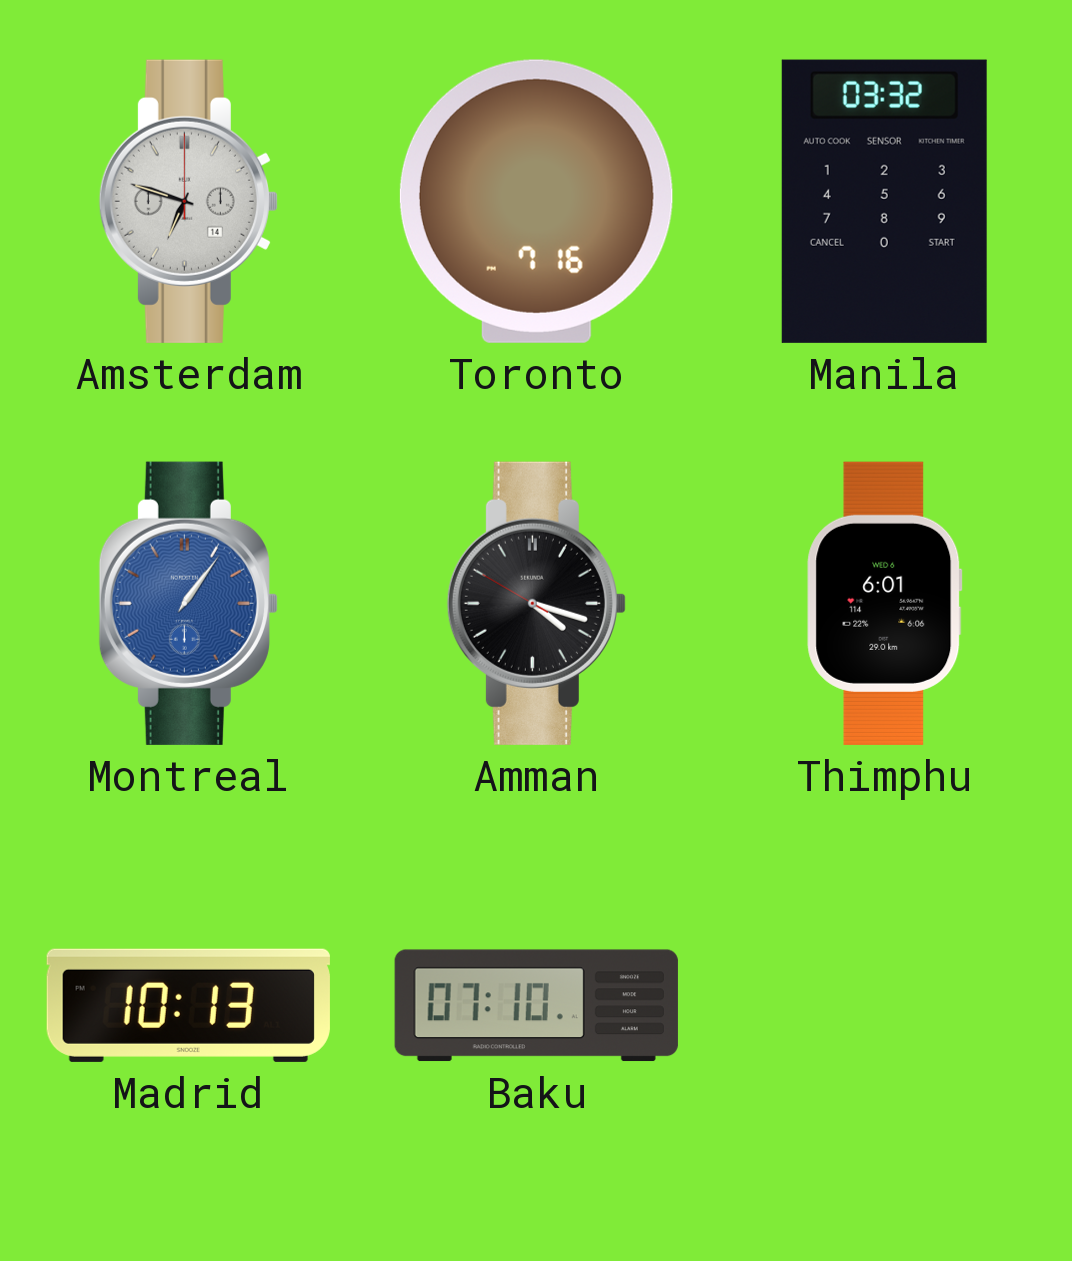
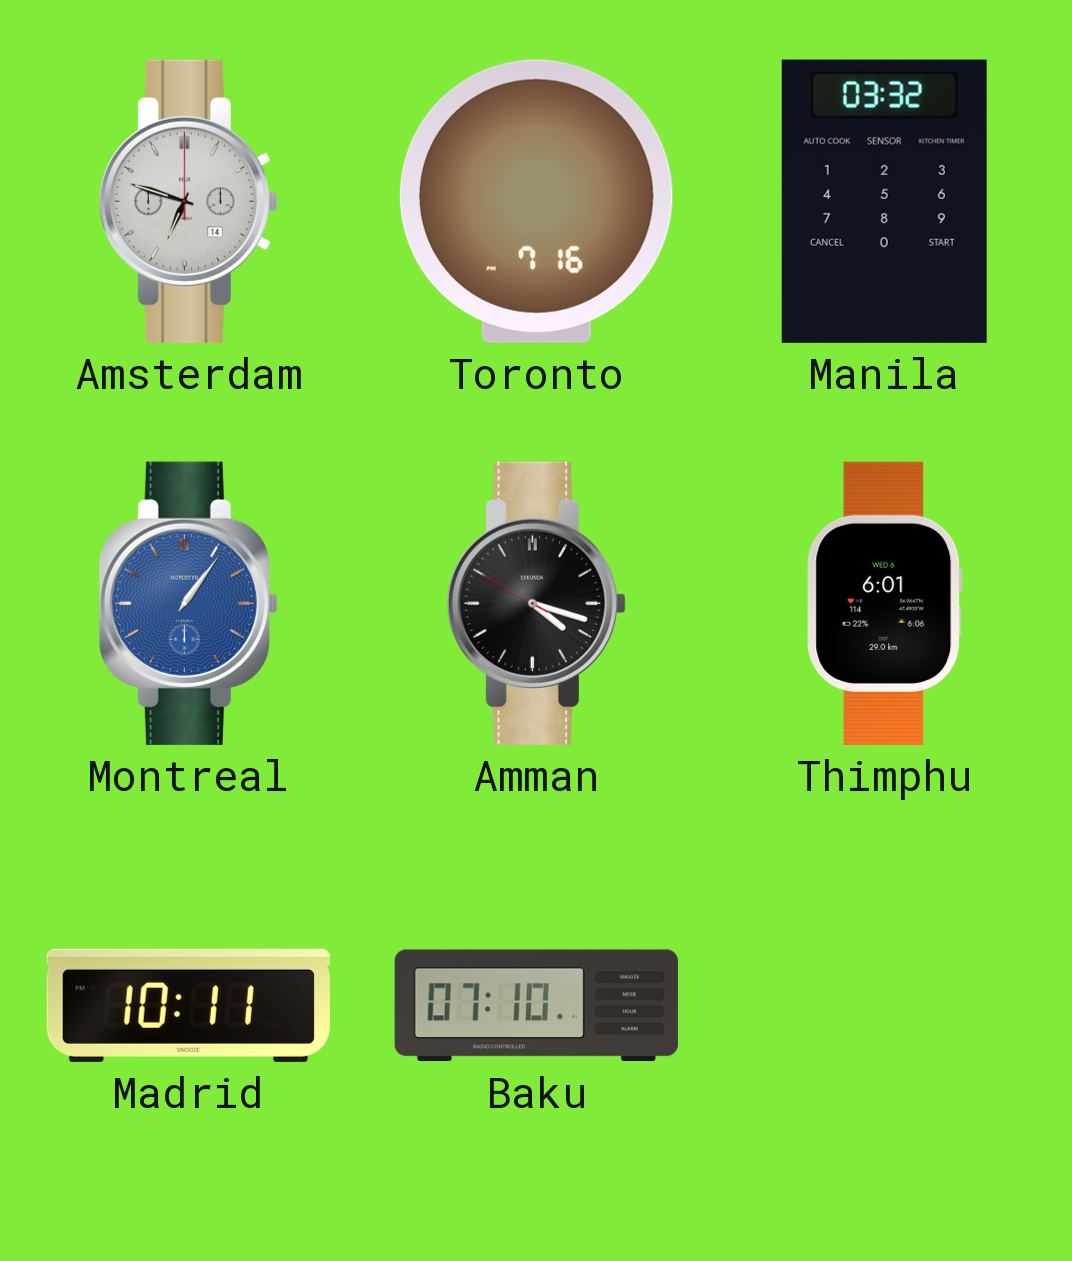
Madrid: 10:13 -> 10:11
